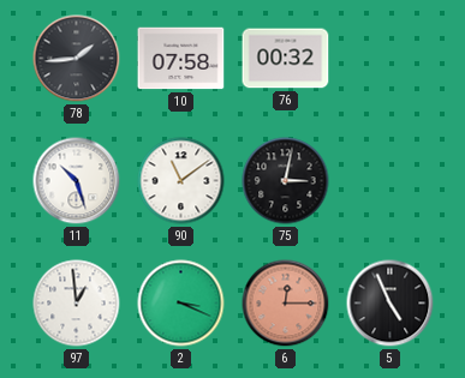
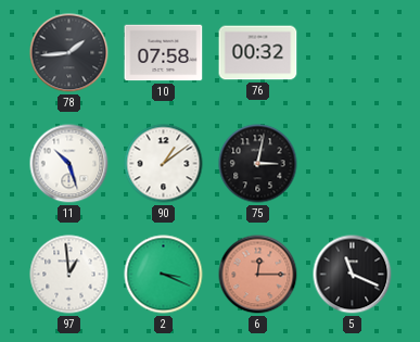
90: 11:09 -> 1:09
5: 4:56 -> 11:19
